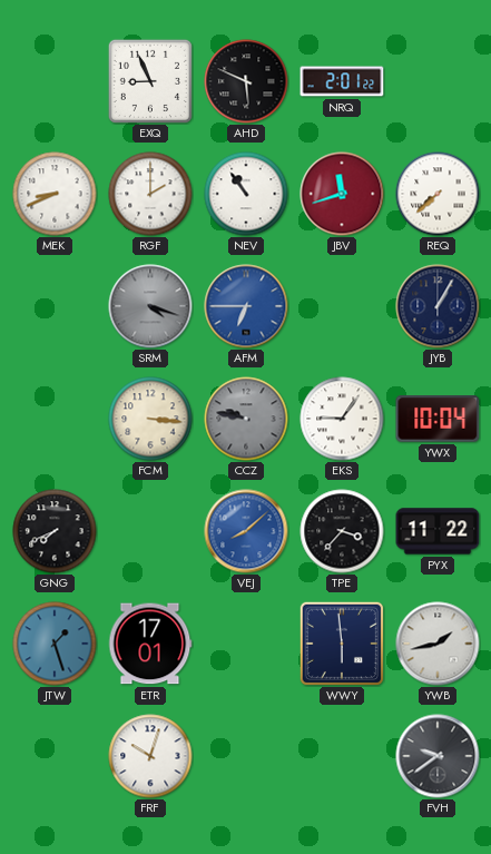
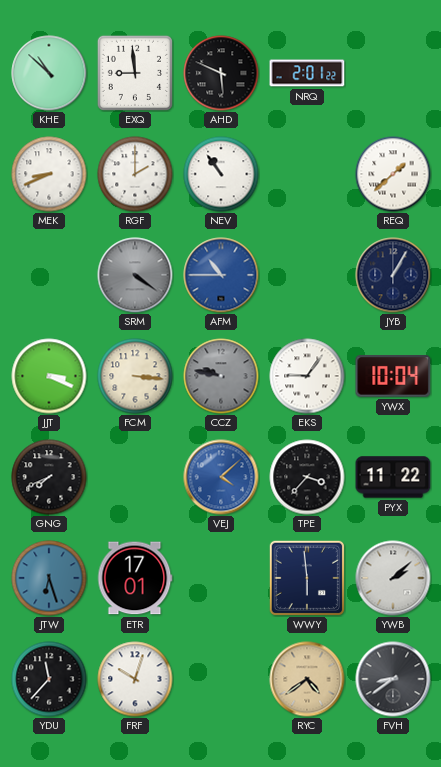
KHE: none -> 10:52
EXQ: 8:56 -> 8:59
JBV: 11:42 -> none
REQ: 7:38 -> 1:38
SRM: 4:18 -> 4:21
AFM: 6:45 -> 10:45
JJT: none -> 3:19
VEJ: 8:08 -> 4:08
JTW: 1:27 -> 6:27
YWB: 1:43 -> 2:08
YDU: none -> 11:37
RYC: none -> 4:39
FVH: 9:39 -> 8:39
